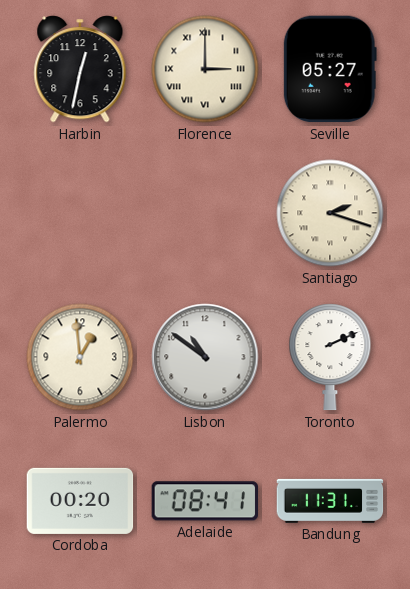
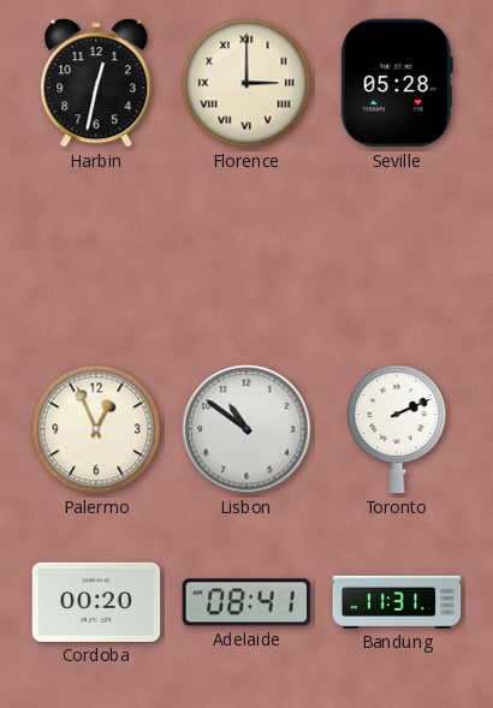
Seville: 05:27 -> 05:28
Santiago: 2:18 -> none
Palermo: 12:59 -> 12:56
